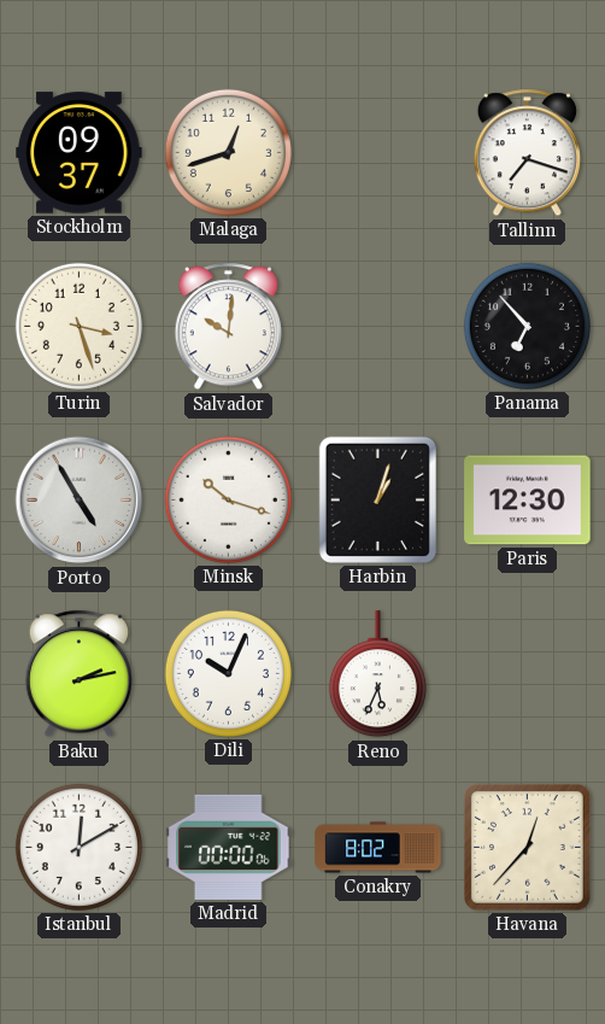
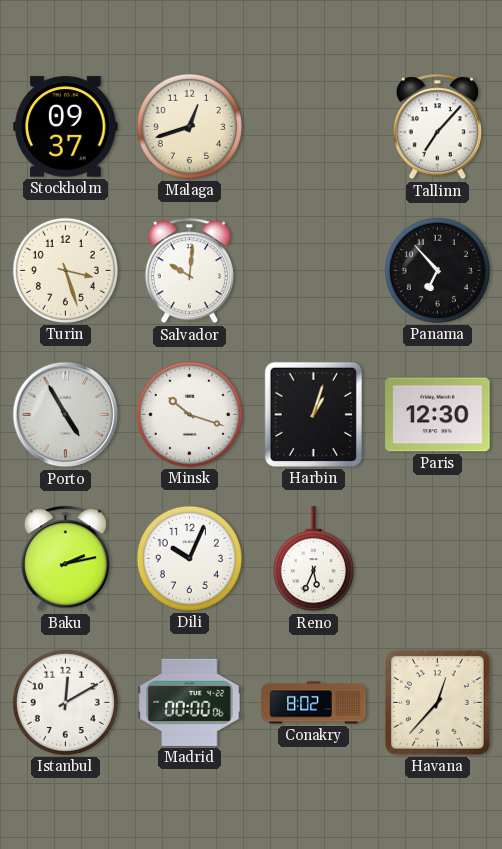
Tallinn: 7:18 -> 7:07
